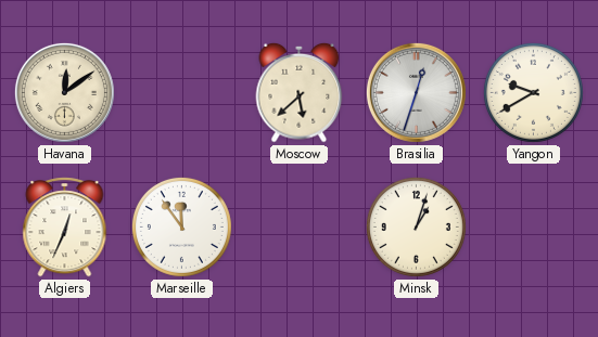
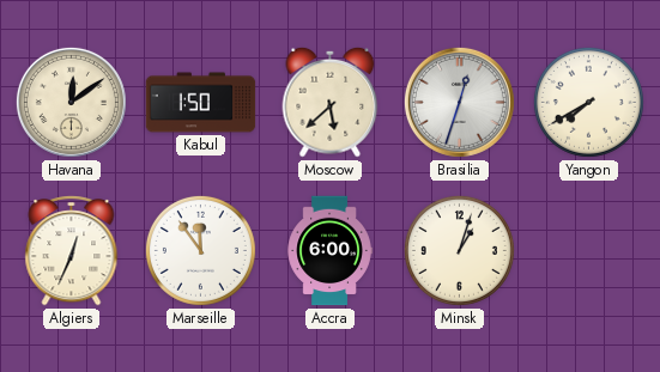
Kabul: none -> 1:50
Yangon: 9:40 -> 7:40
Accra: none -> 6:00
